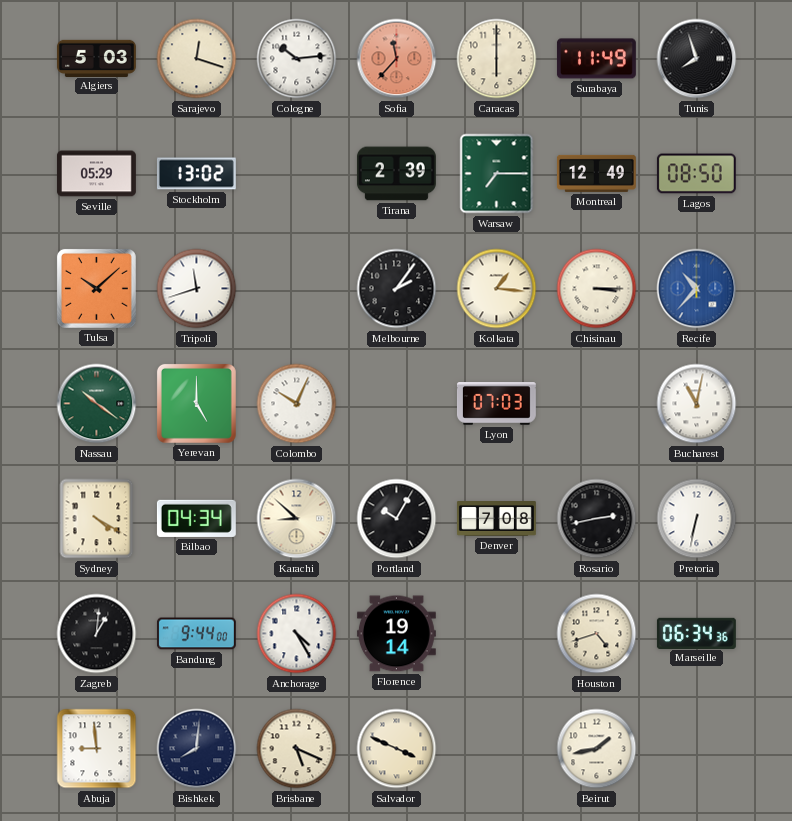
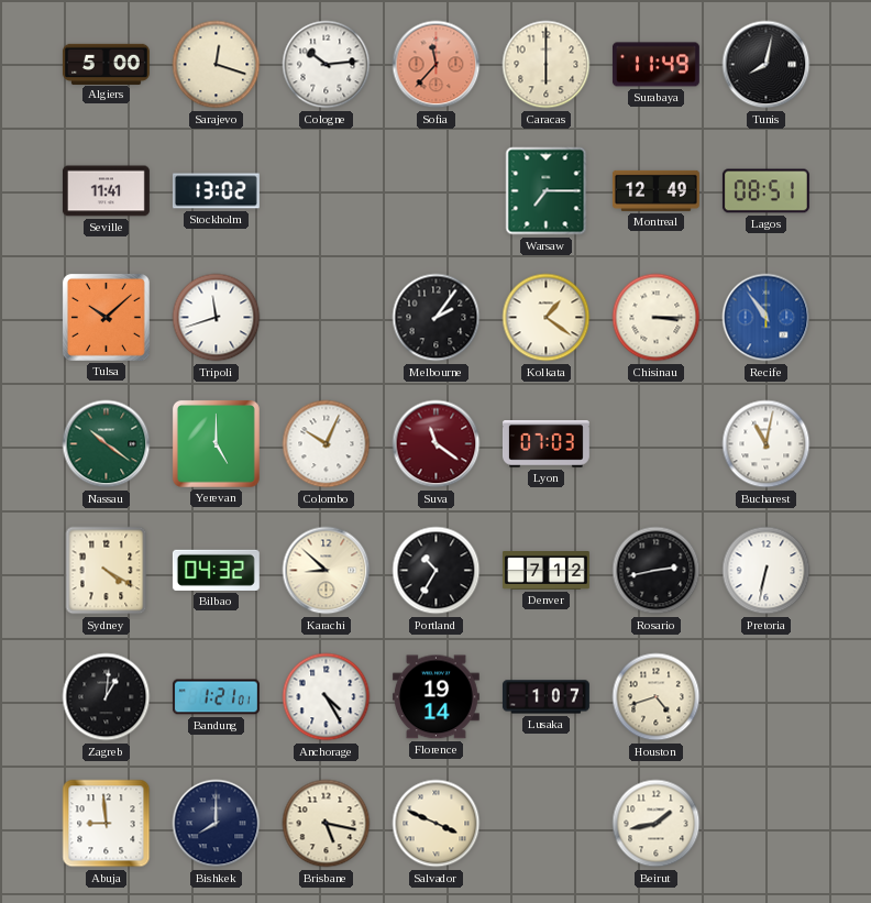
Algiers: 5:03 -> 5:00
Tunis: 7:57 -> 8:02
Seville: 05:29 -> 11:41
Tirana: 2:39 -> none
Lagos: 08:50 -> 08:51
Kolkata: 1:16 -> 1:21
Recife: 10:37 -> 10:54
Suva: none -> 11:21
Bilbao: 04:34 -> 04:32
Portland: 10:05 -> 10:35
Denver: 7:08 -> 7:12
Bandung: 9:44 -> 1:21
Lusaka: none -> 1:07
Marseille: 06:34 -> none
Bishkek: 8:01 -> 8:00
Brisbane: 5:19 -> 5:17
